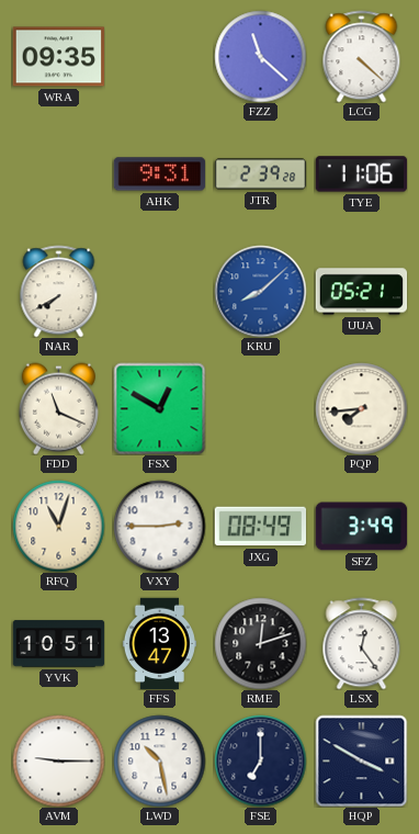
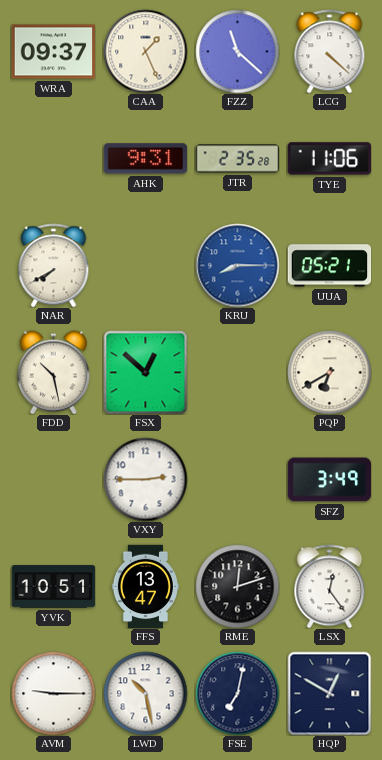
WRA: 09:35 -> 09:37
CAA: none -> 1:26
JTR: 2:39 -> 2:35
KRU: 8:08 -> 8:15
FDD: 11:19 -> 10:28
FSX: 12:50 -> 12:52
PQP: 7:44 -> 6:40
RFQ: 11:03 -> none
JXG: 08:49 -> none
FSE: 7:00 -> 7:02
HQP: 3:50 -> 12:50
